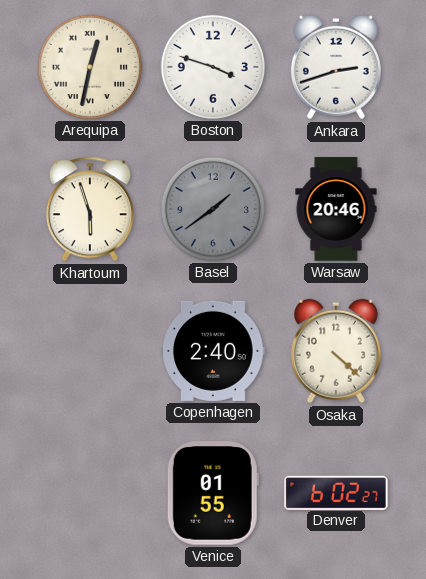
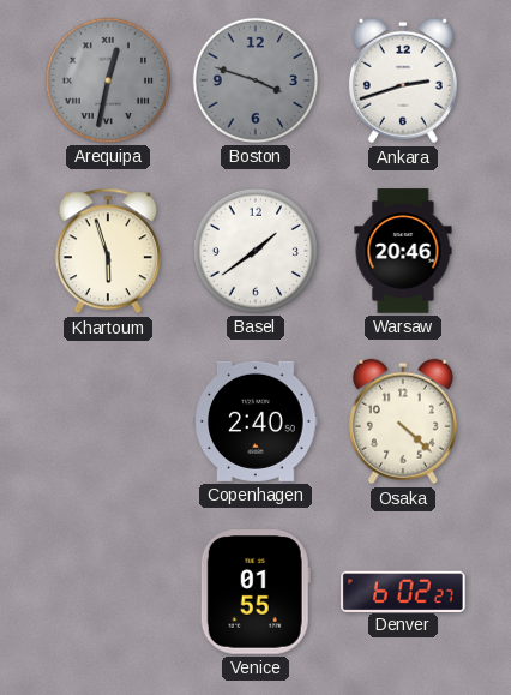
Arequipa dial: cream -> grey
Boston dial: white -> grey
Basel dial: grey -> white
